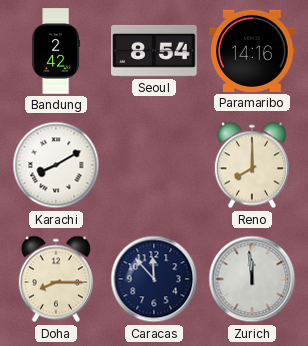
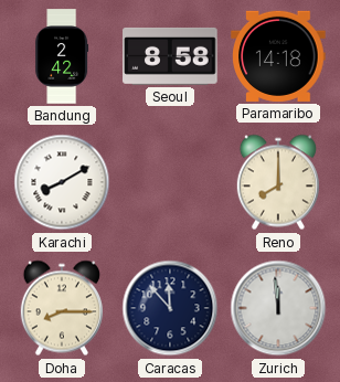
Seoul: 8:54 -> 8:58
Paramaribo: 14:16 -> 14:18
